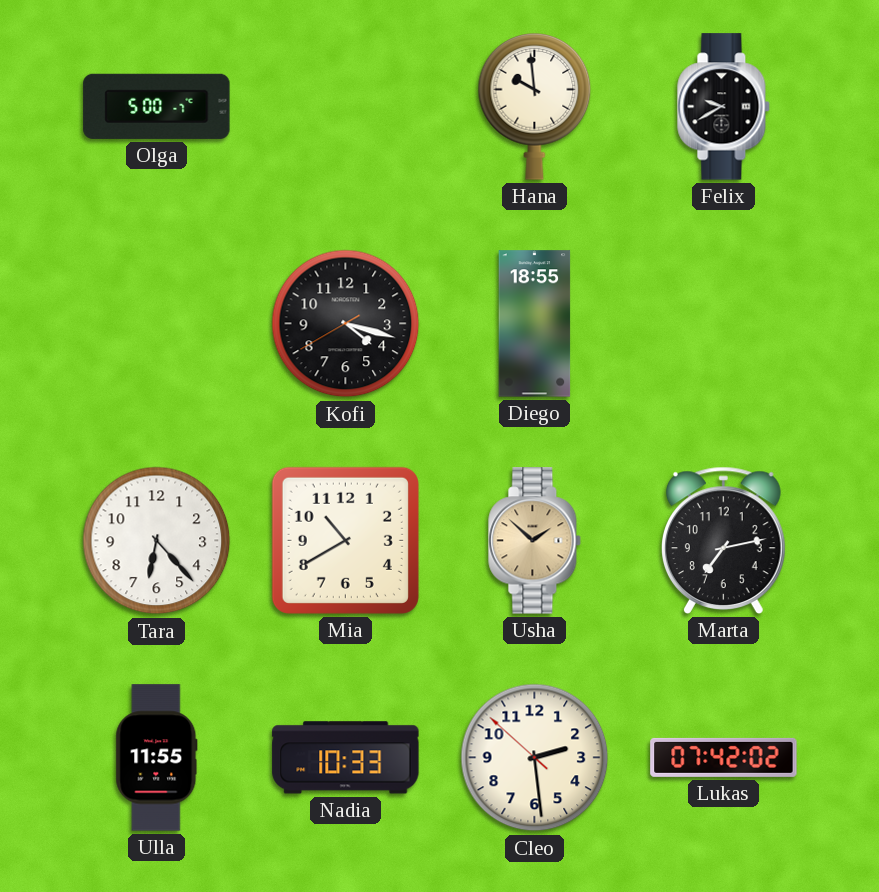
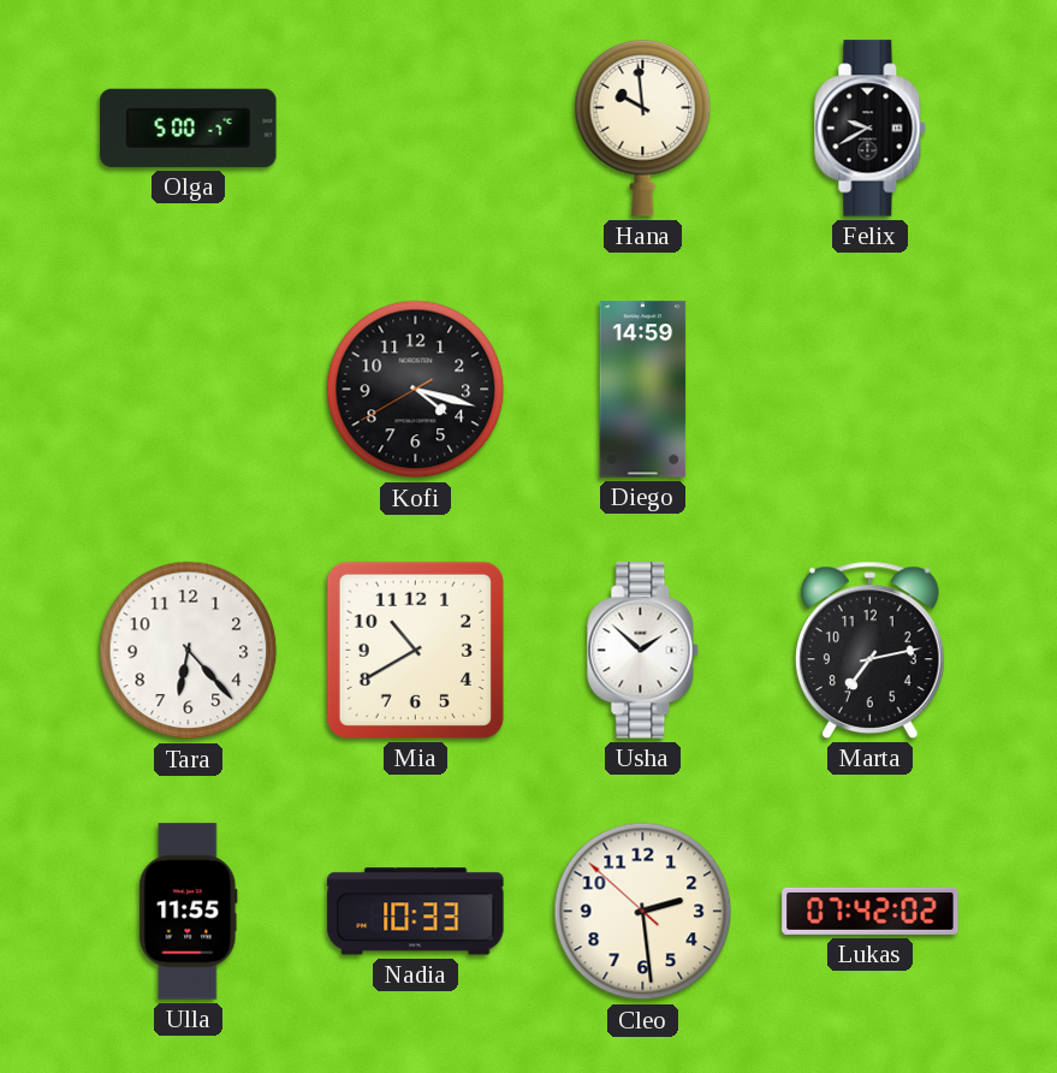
Diego: 18:55 -> 14:59
Usha dial: champagne -> white
